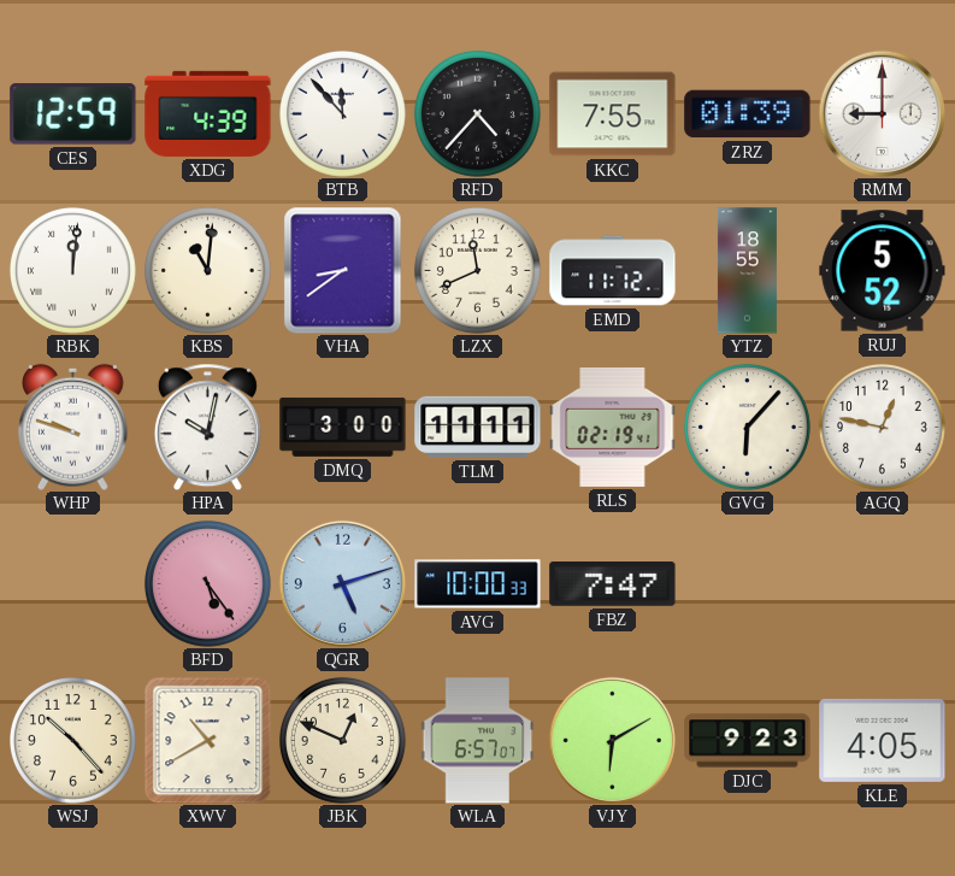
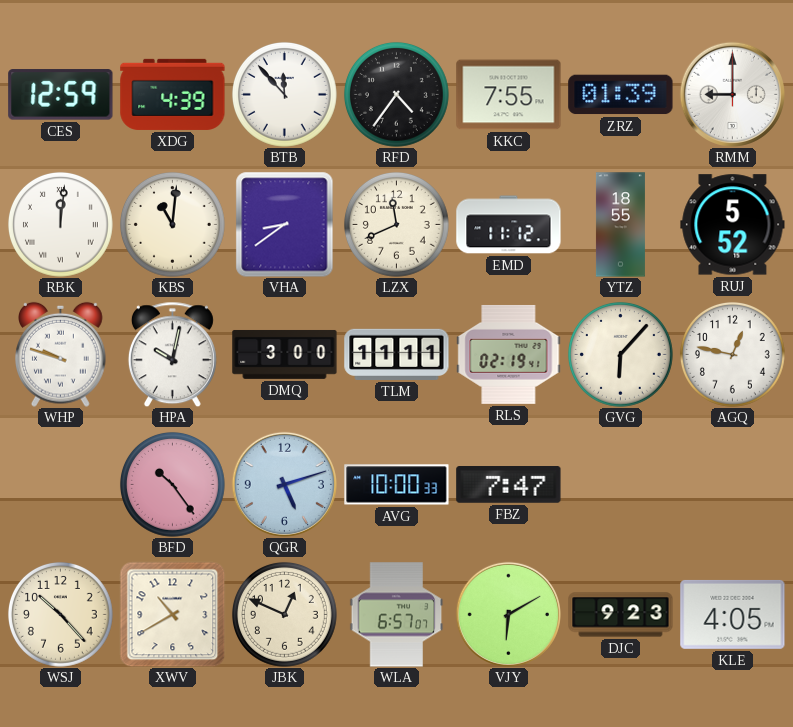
RFD: 4:37 -> 4:36
BFD: 5:24 -> 10:24
